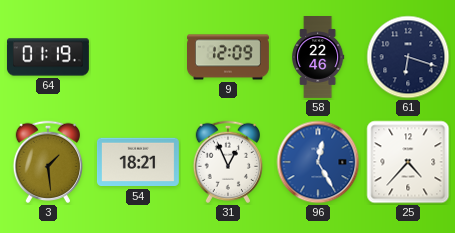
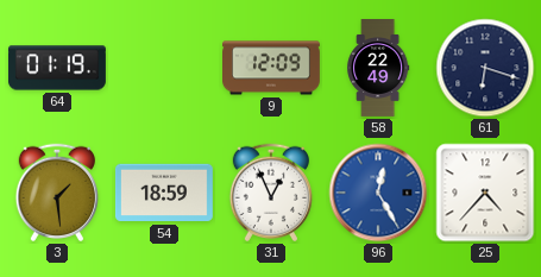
58: 22:46 -> 22:49
54: 18:21 -> 18:59
